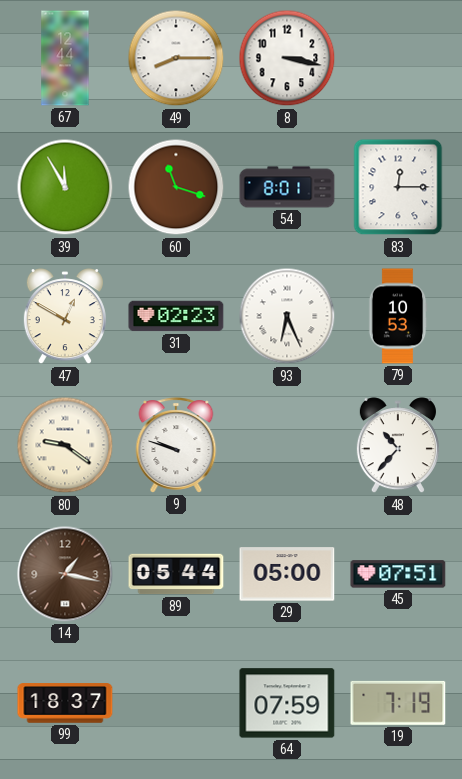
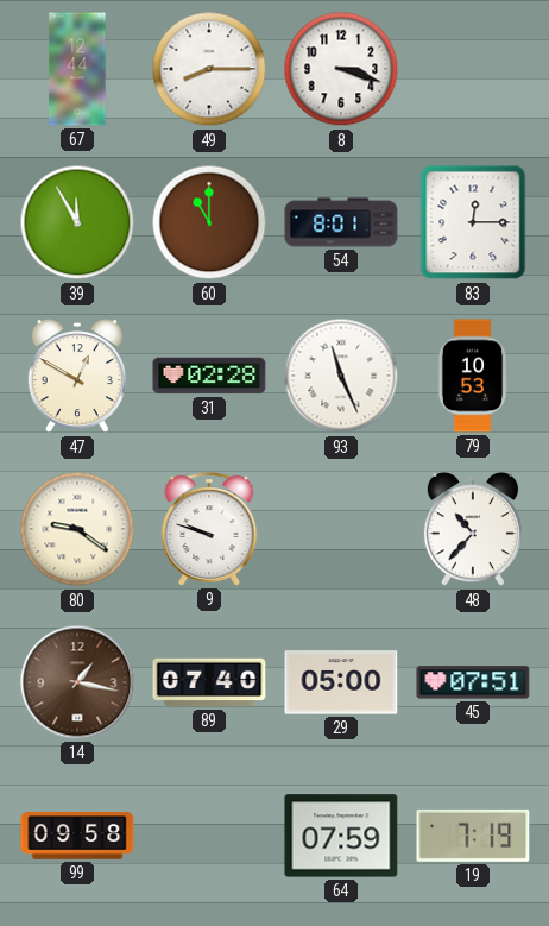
8: 3:17 -> 3:18
60: 11:18 -> 11:00
31: 02:23 -> 02:28
93: 6:26 -> 11:26
89: 05:44 -> 07:40
99: 18:37 -> 09:58
